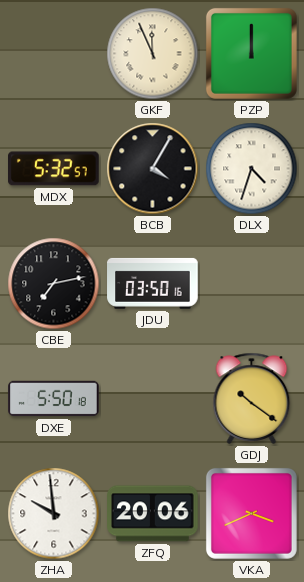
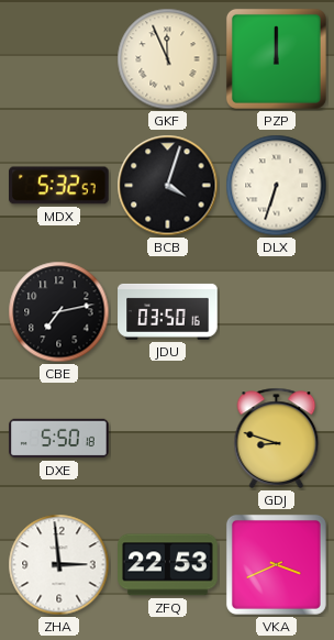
BCB: 4:05 -> 4:03
DLX: 4:33 -> 6:33
GDJ: 10:21 -> 8:48
ZHA: 9:59 -> 2:59
ZFQ: 20:06 -> 22:53
